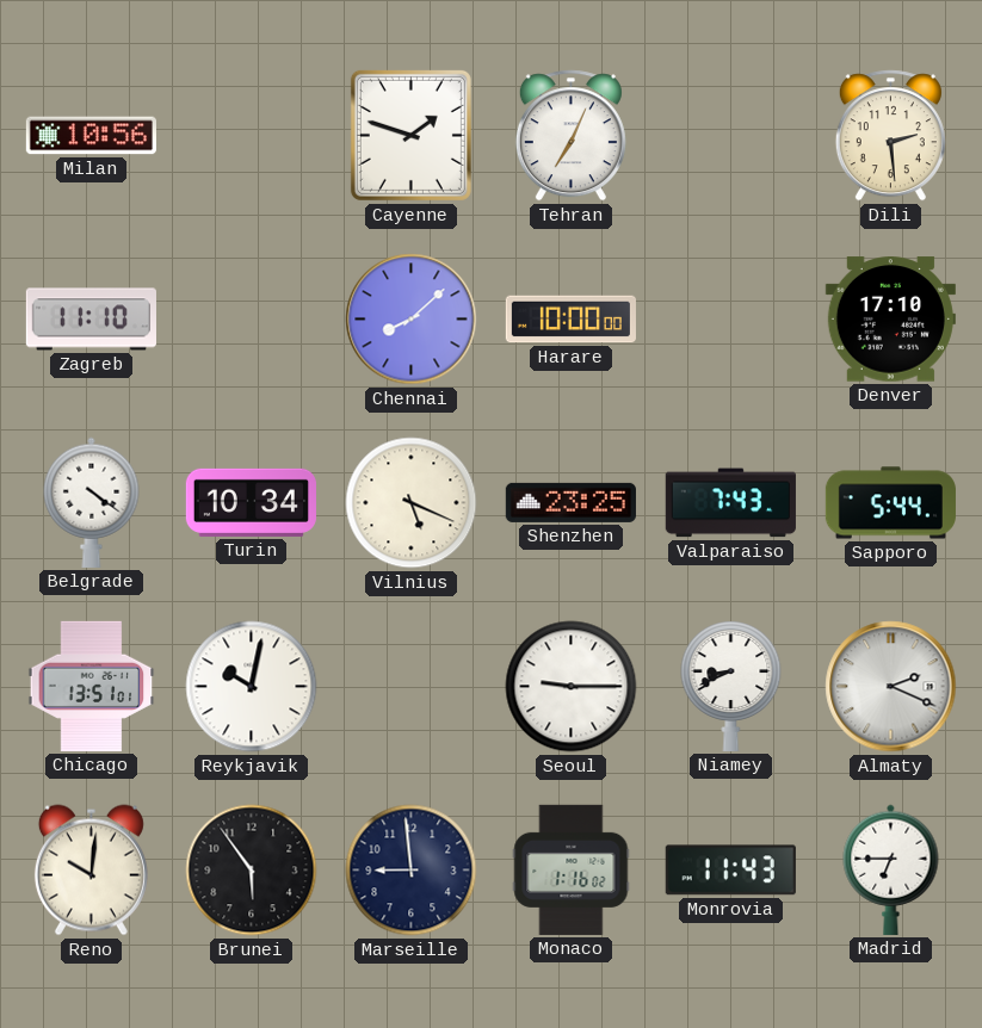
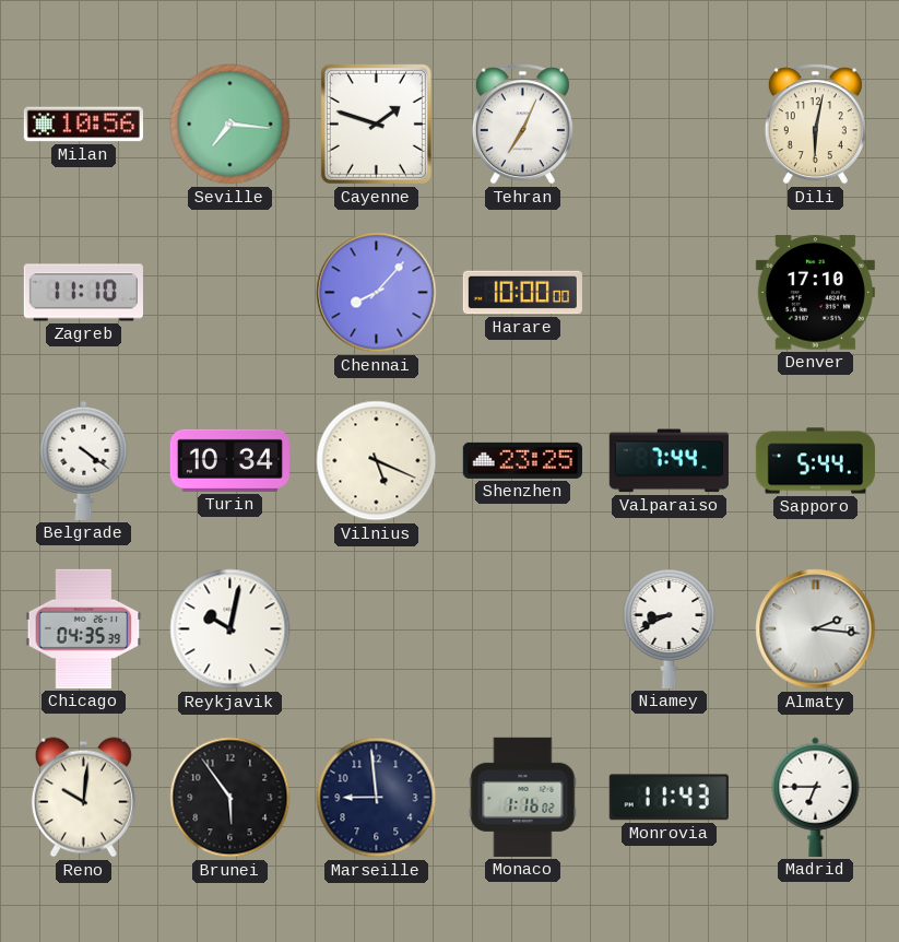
Seville: none -> 7:16
Dili: 2:29 -> 6:02
Chennai: 8:08 -> 8:07
Valparaiso: 7:43 -> 7:44
Chicago: 13:51 -> 04:35
Seoul: 9:15 -> none
Almaty: 2:19 -> 2:16
